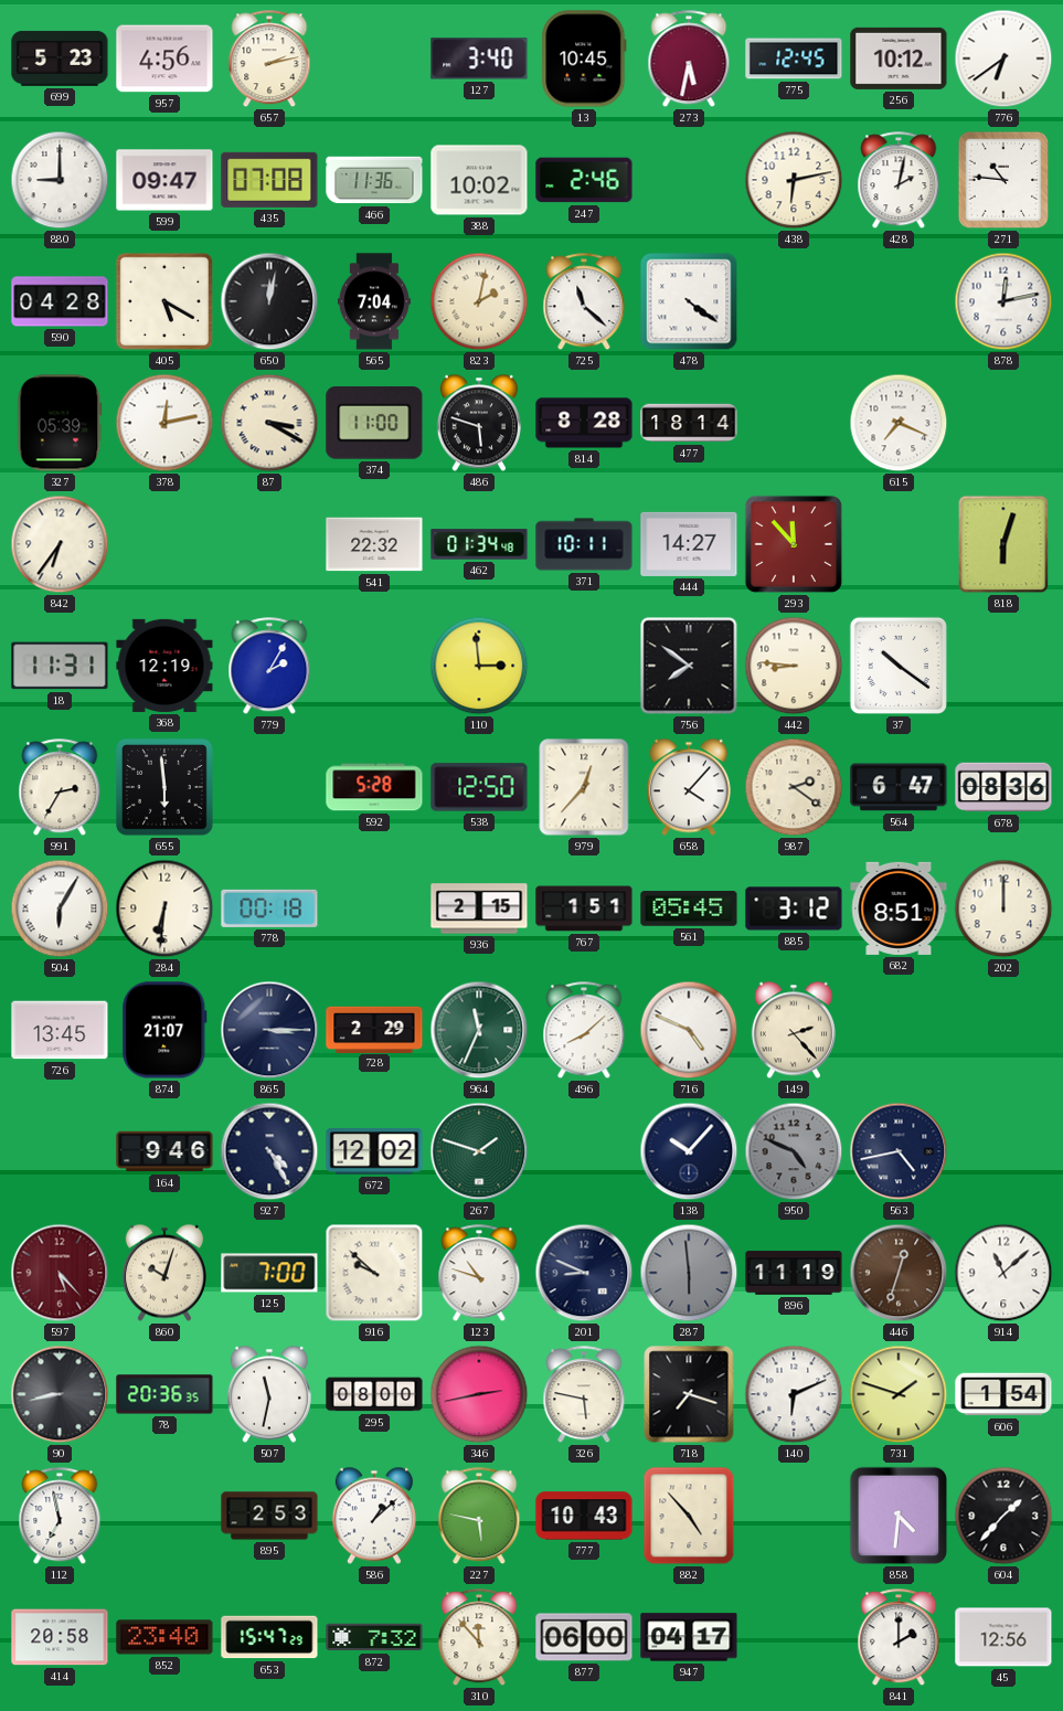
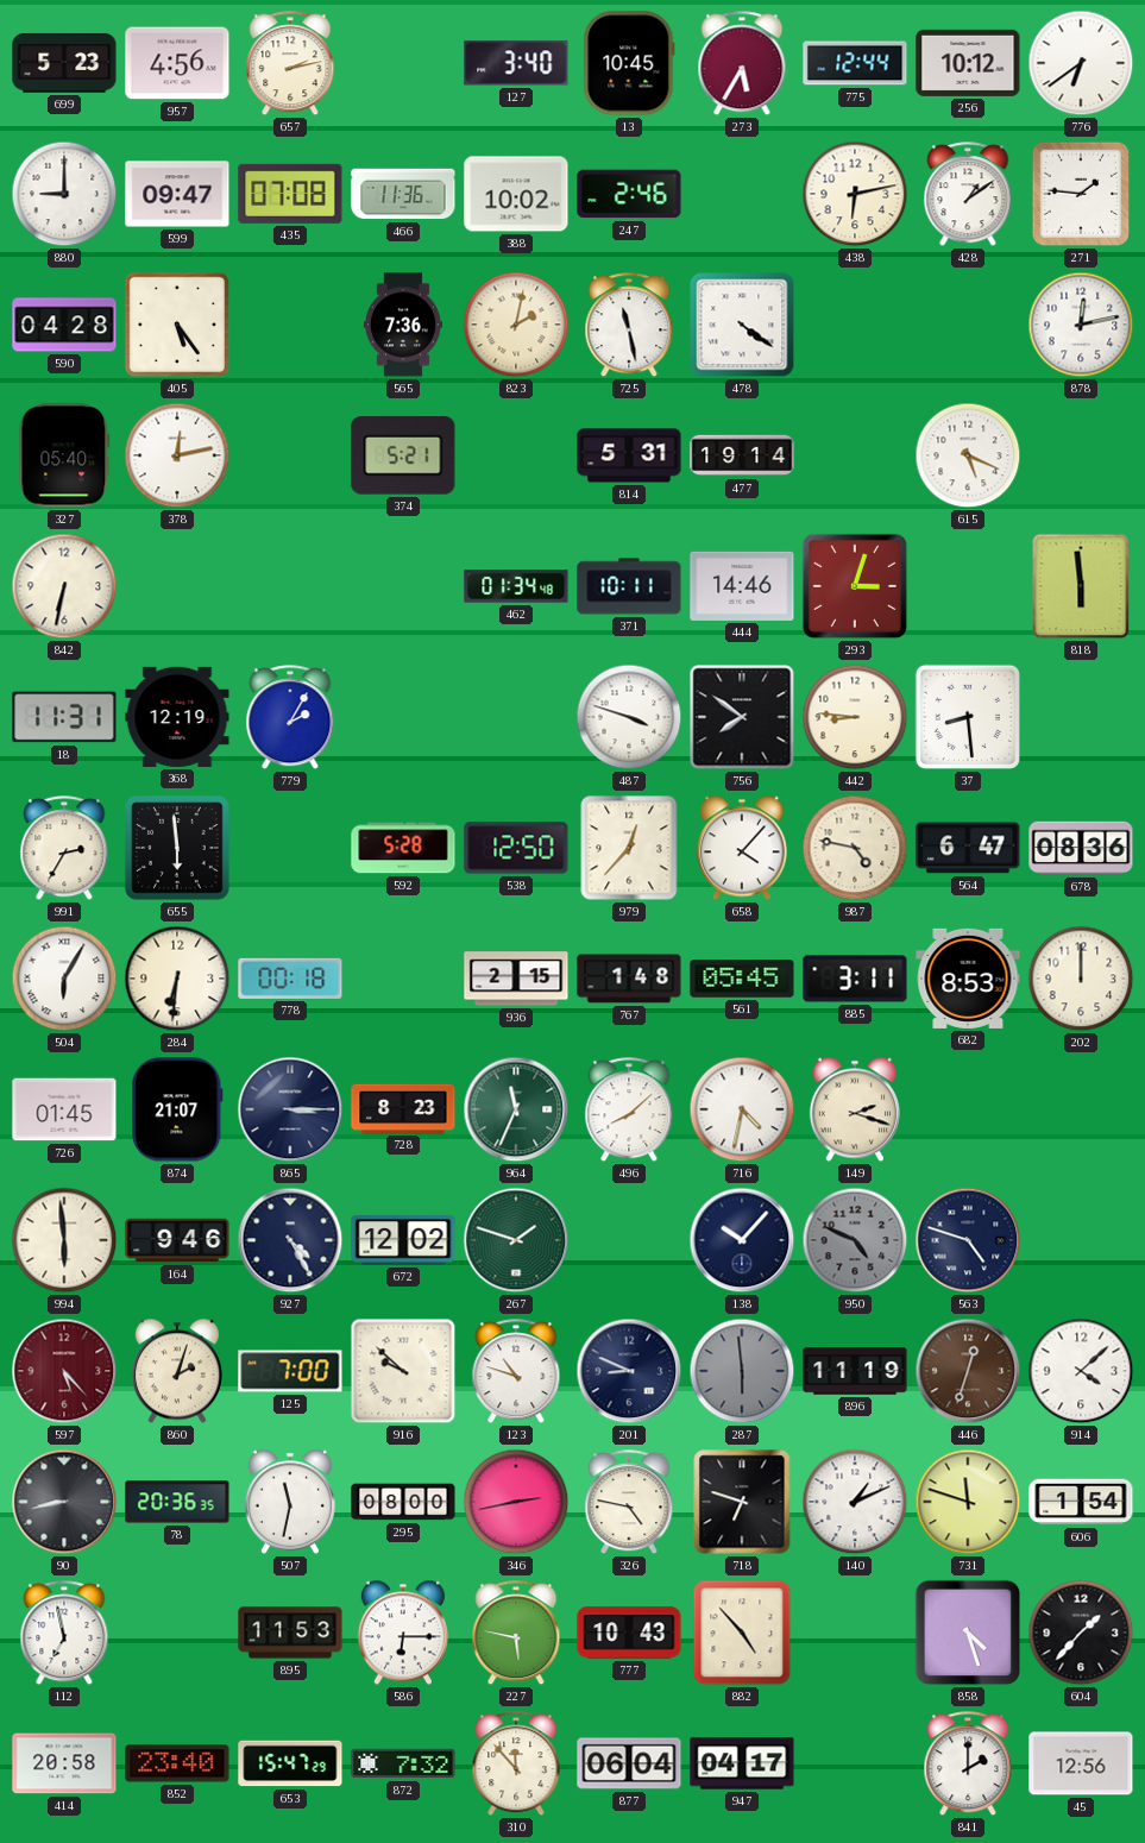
273: 5:32 -> 5:35
775: 12:45 -> 12:44
428: 2:02 -> 1:09
271: 10:46 -> 1:46
405: 5:20 -> 5:24
650: 12:02 -> none
565: 7:04 -> 7:36
725: 11:22 -> 11:28
327: 05:39 -> 05:40
87: 3:20 -> none
374: 11:00 -> 5:21
486: 5:48 -> none
814: 8:28 -> 5:31
477: 18:14 -> 19:14
615: 7:19 -> 5:19
842: 6:36 -> 6:32
541: 22:32 -> none
444: 14:27 -> 14:46
293: 11:53 -> 3:03
818: 6:03 -> 5:59
110: 2:59 -> none
487: none -> 3:48
37: 10:21 -> 8:29
987: 2:21 -> 4:47
767: 1:51 -> 1:48
885: 3:12 -> 3:11
682: 8:51 -> 8:53
726: 13:45 -> 01:45
728: 2:29 -> 8:23
716: 4:49 -> 4:32
149: 2:23 -> 2:18
994: none -> 5:59
563: 4:43 -> 4:48
860: 10:03 -> 2:03
914: 11:08 -> 4:08
326: 5:47 -> 4:47
718: 7:18 -> 6:48
140: 6:11 -> 1:11
731: 1:48 -> 11:48
895: 2:53 -> 11:53
586: 1:08 -> 6:15
858: 4:31 -> 4:27
877: 06:00 -> 06:04
